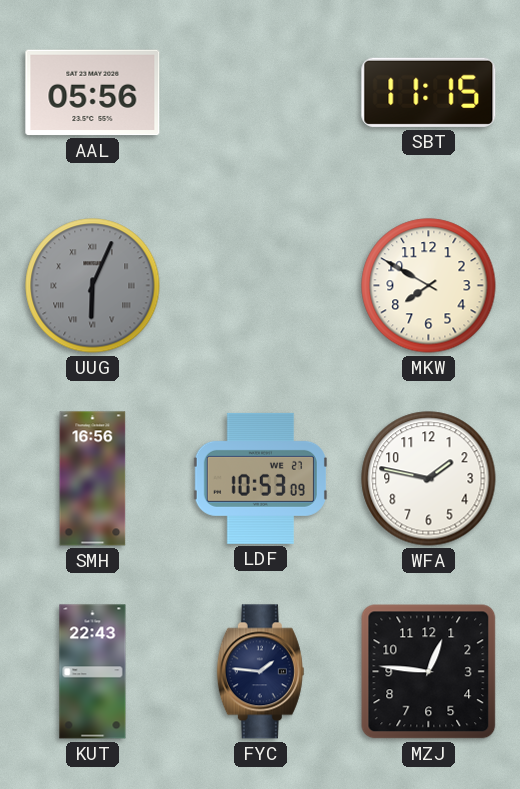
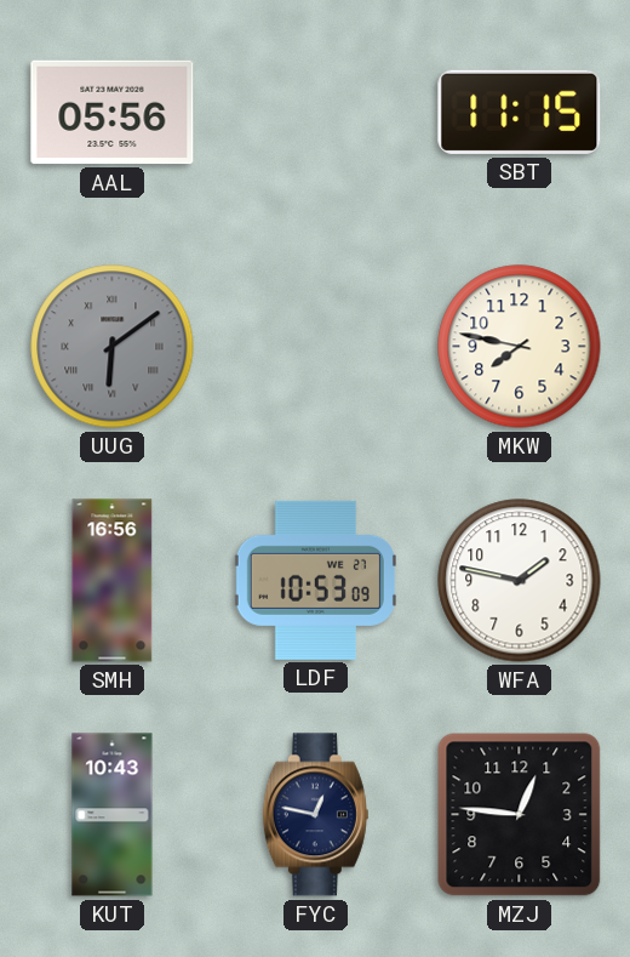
UUG: 6:04 -> 6:09
MKW: 7:50 -> 7:47
KUT: 22:43 -> 10:43
FYC: 1:46 -> 12:47
